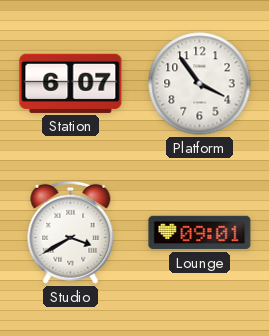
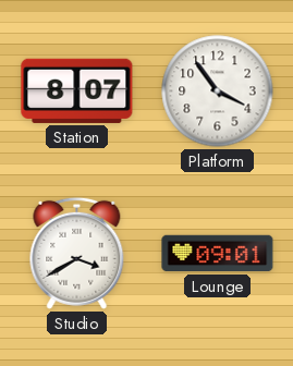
Station: 6:07 -> 8:07
